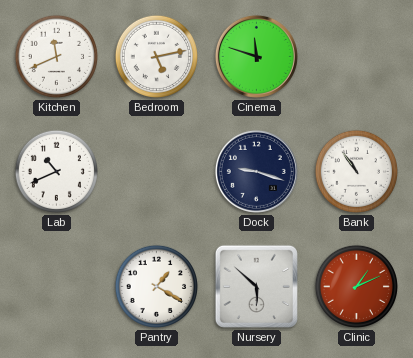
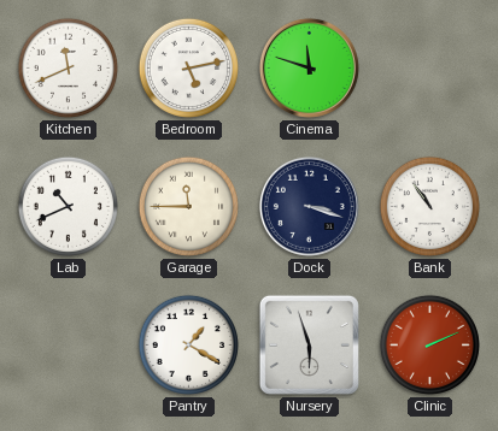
Garage: none -> 11:45
Dock: 9:18 -> 3:18
Nursery: 5:52 -> 5:57
Clinic: 1:11 -> 2:11
